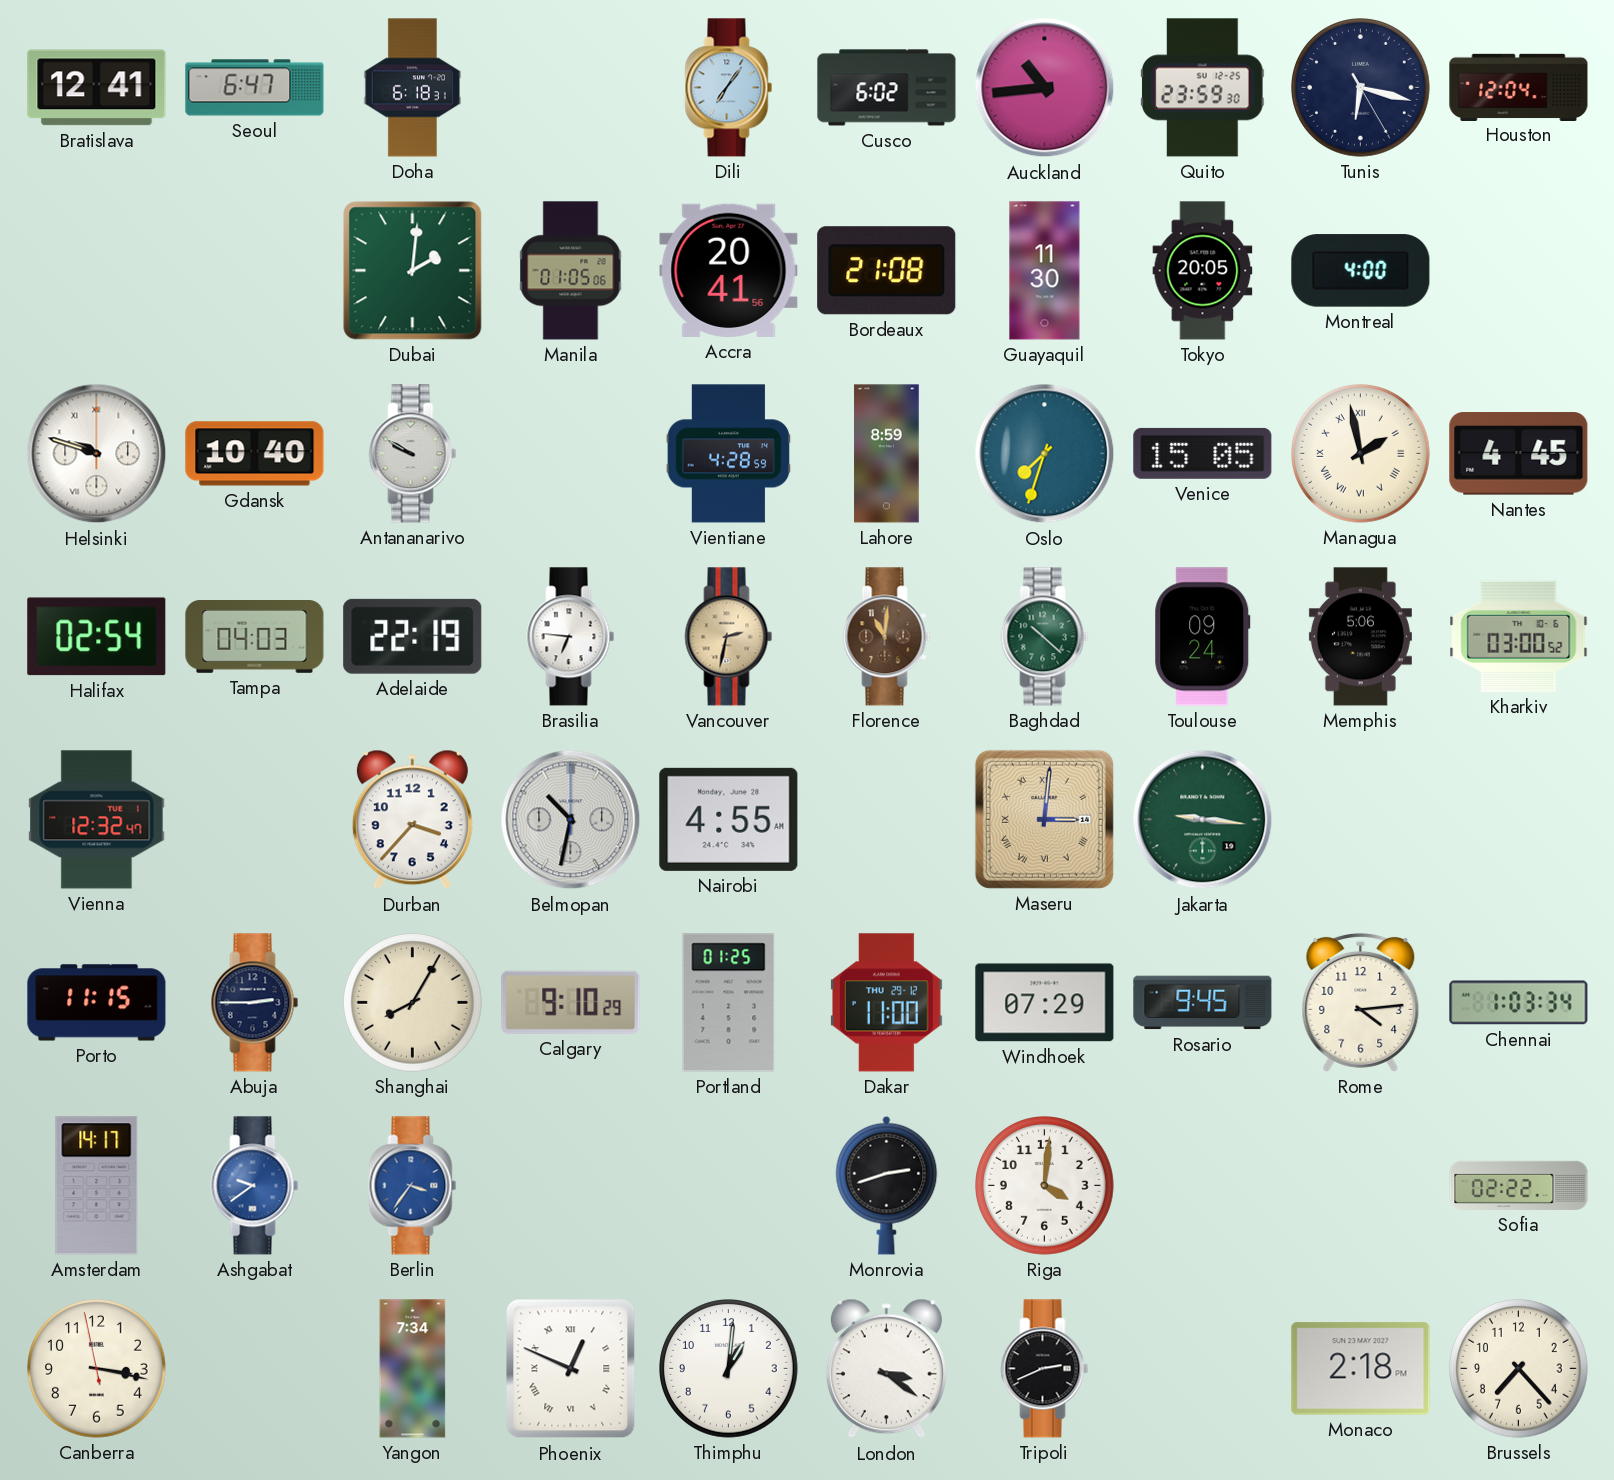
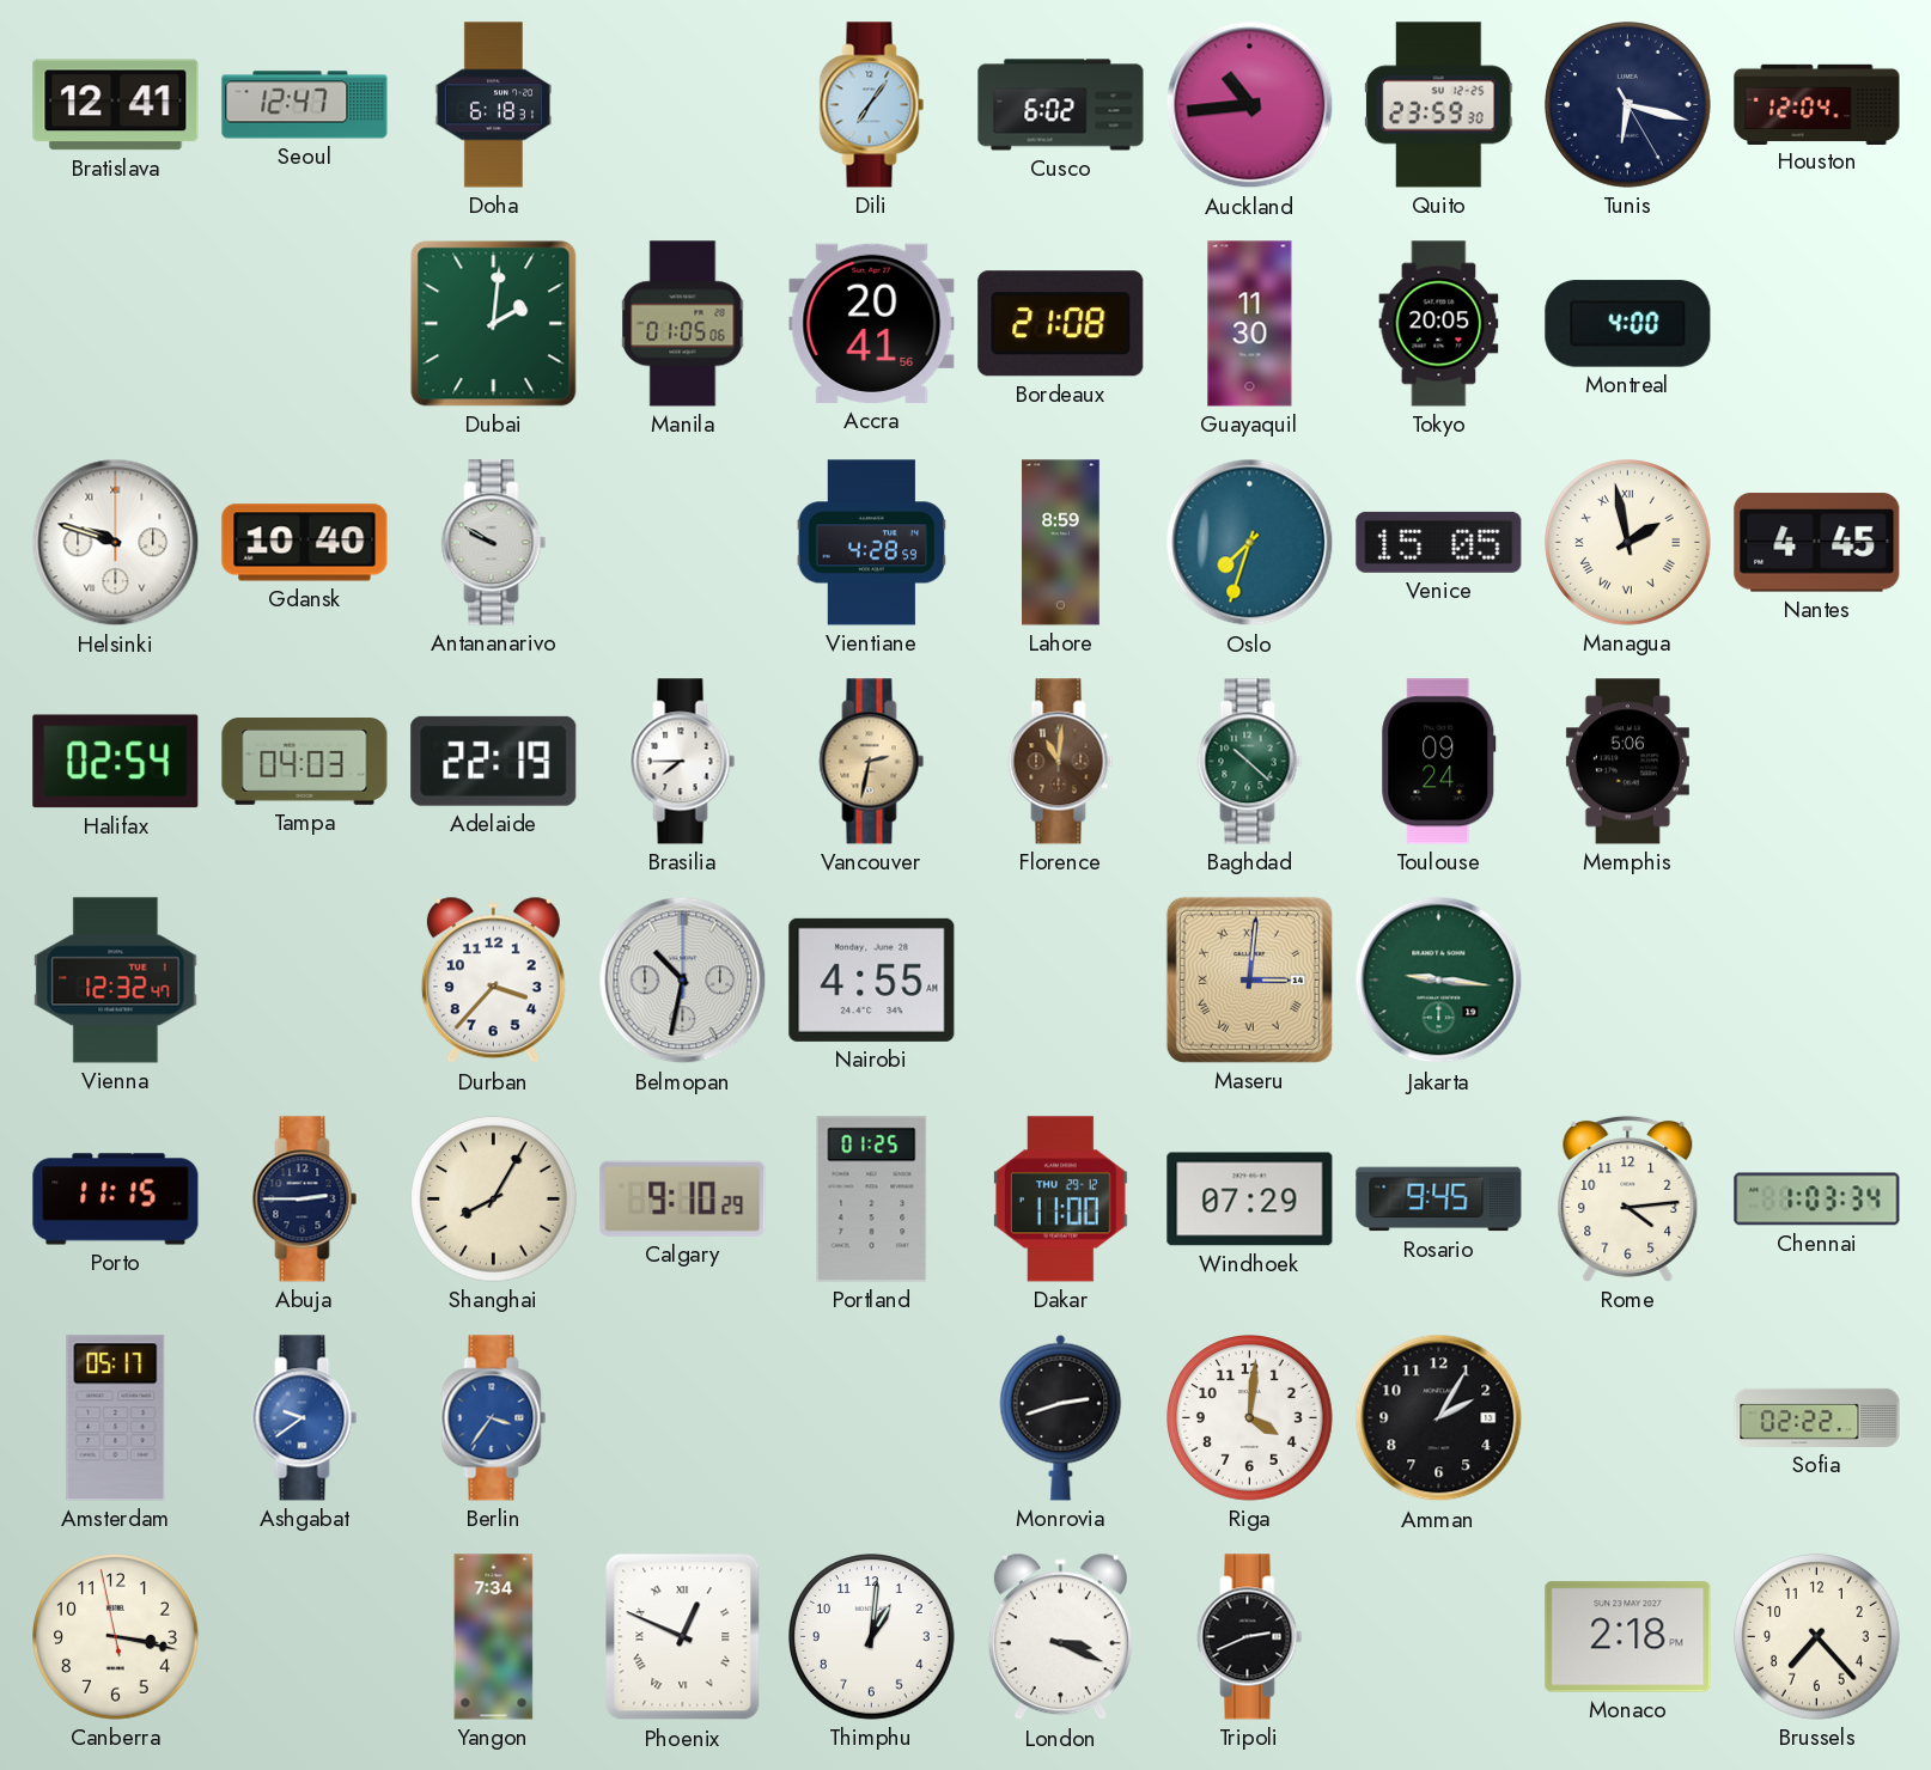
Seoul: 6:47 -> 12:47
Brasilia: 6:46 -> 7:45
Kharkiv: 03:00 -> none
Amsterdam: 14:17 -> 05:17
Amman: none -> 2:05
London: 3:21 -> 3:19
